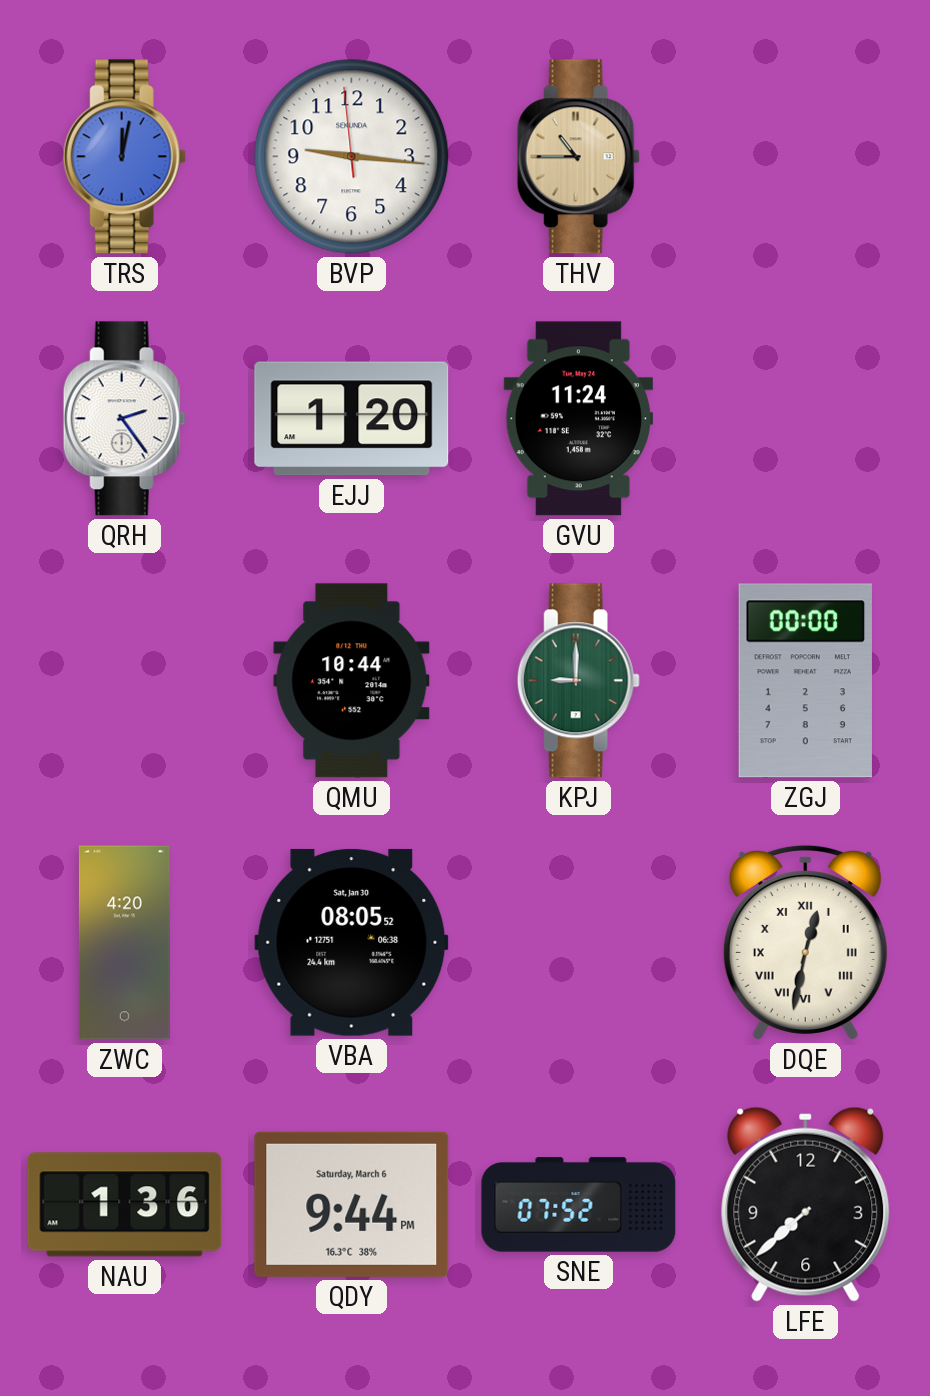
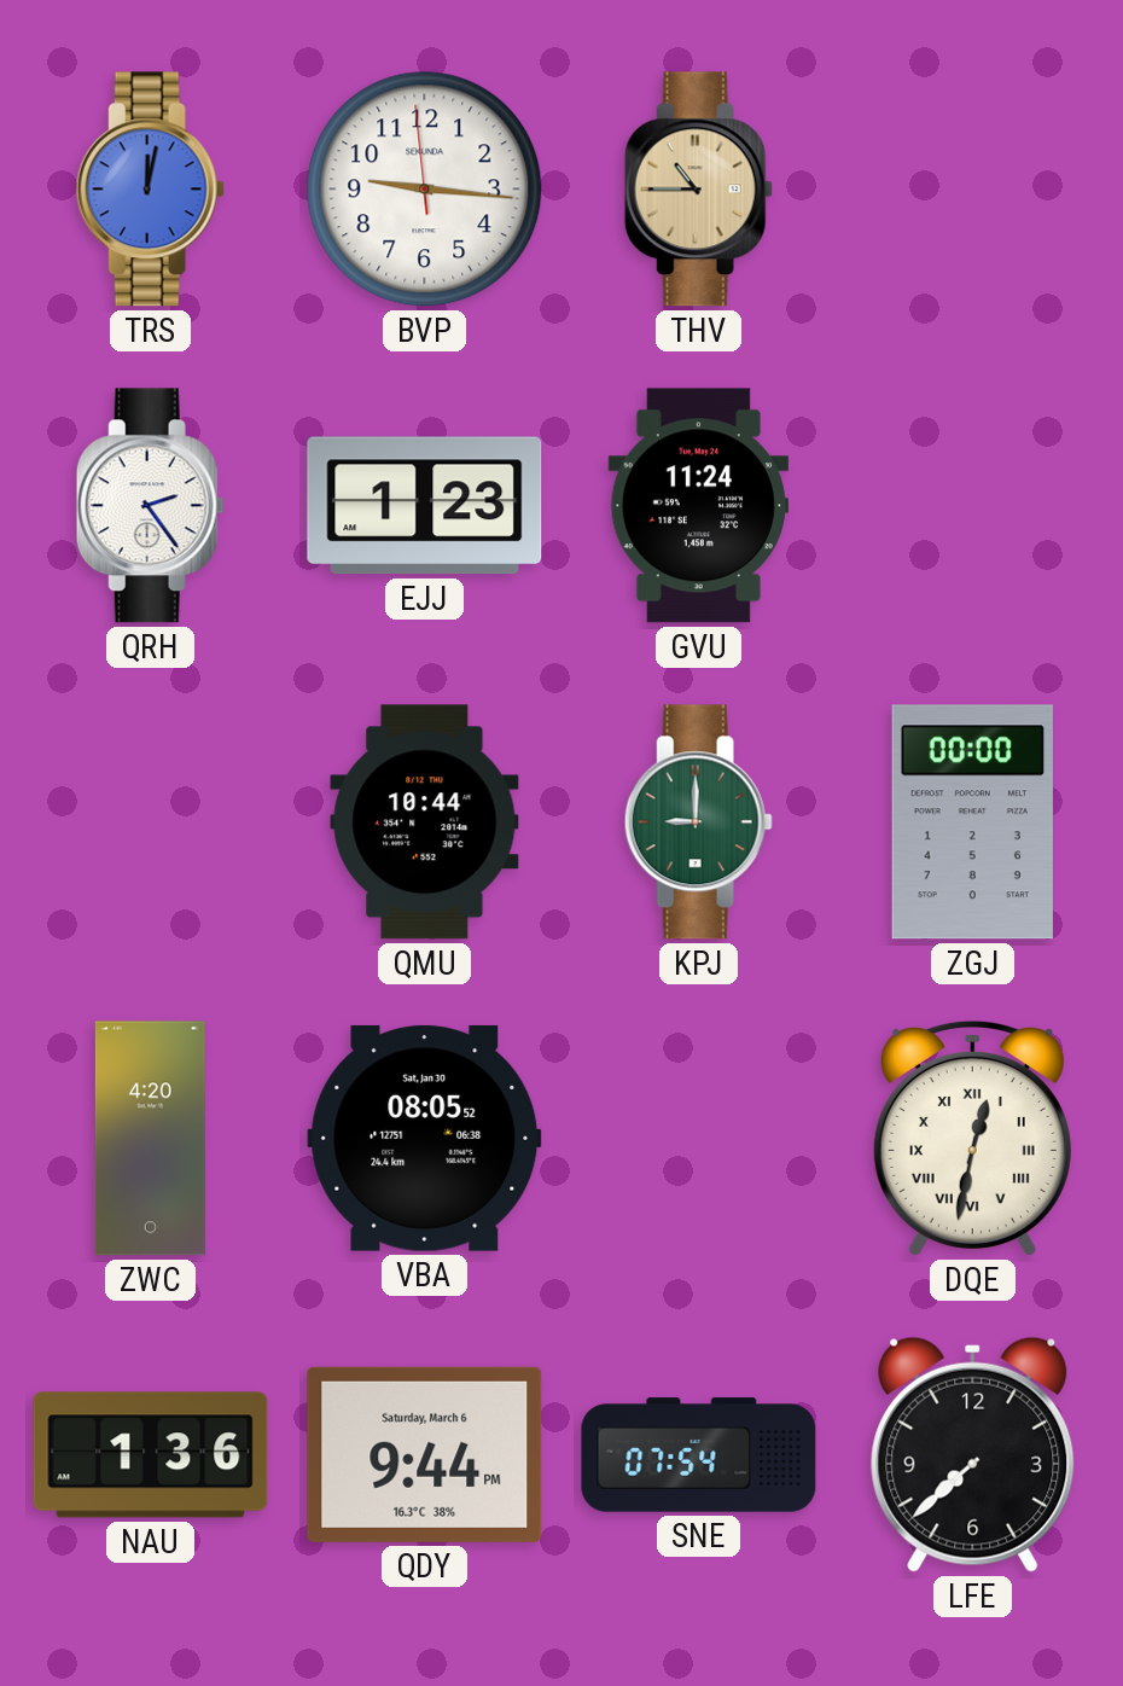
EJJ: 1:20 -> 1:23
SNE: 07:52 -> 07:54
